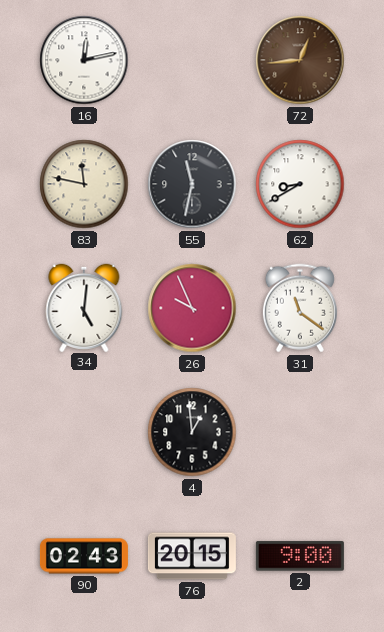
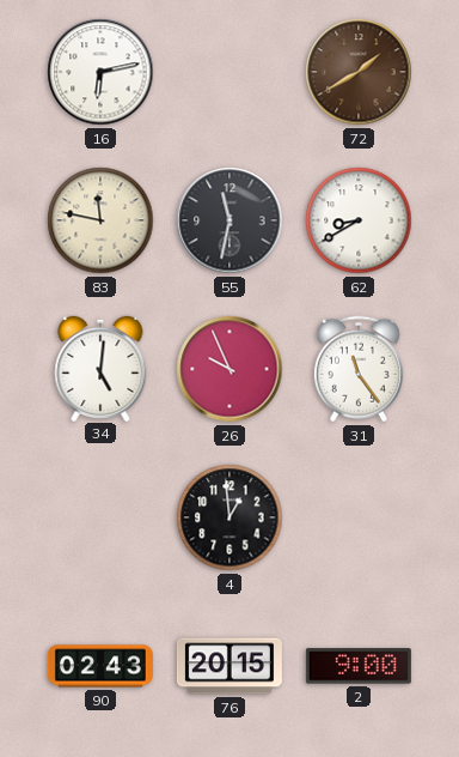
16: 12:13 -> 6:13
72: 12:44 -> 1:40
31: 11:21 -> 11:24
